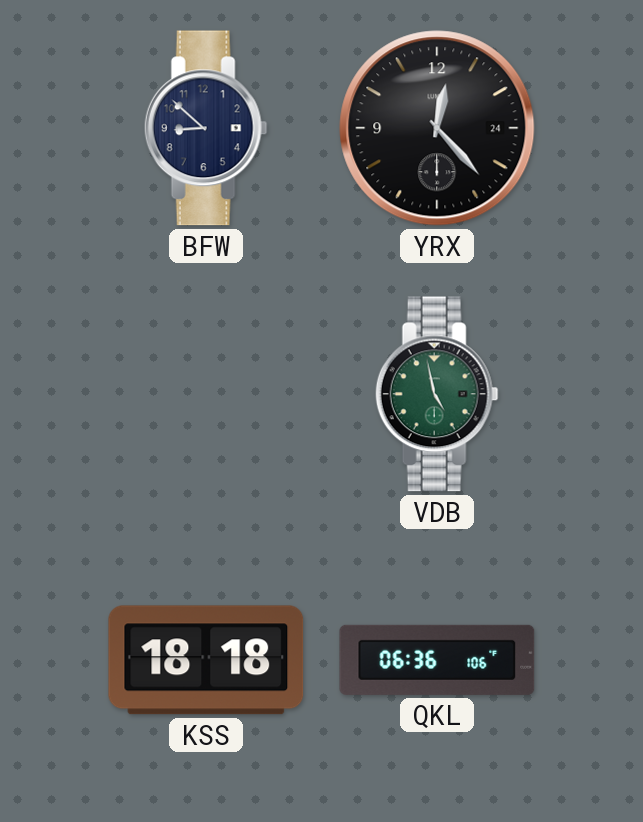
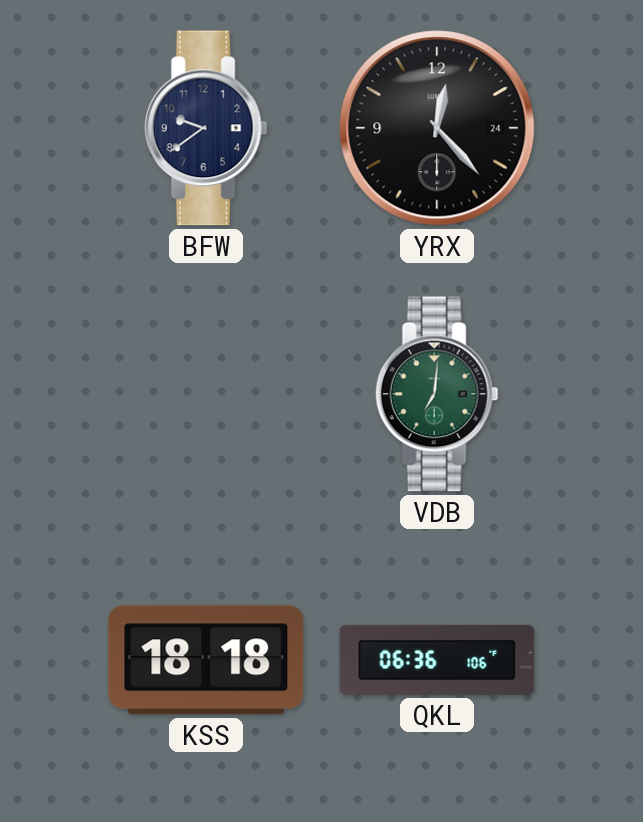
BFW: 8:52 -> 9:39
VDB: 4:58 -> 7:01
